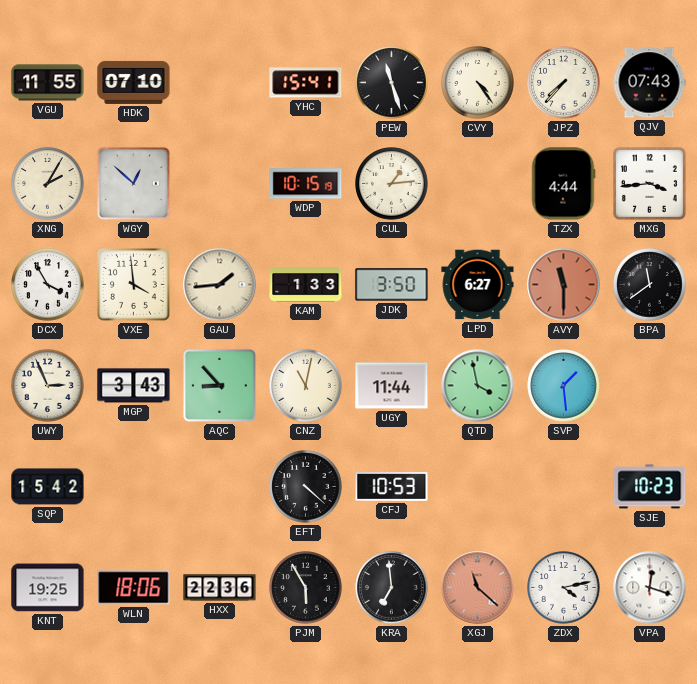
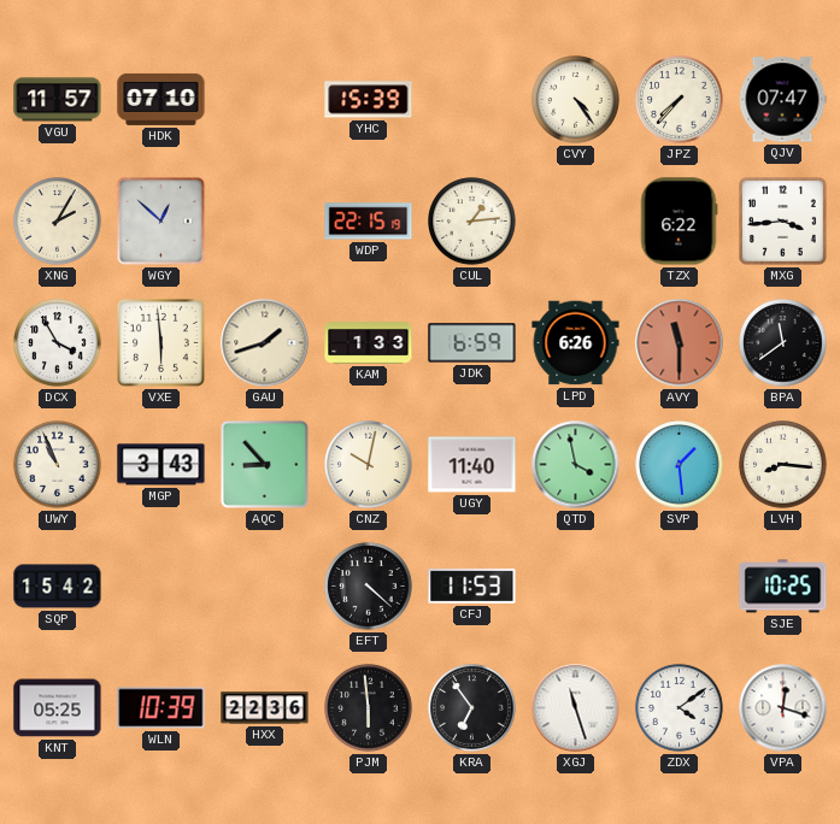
VGU: 11:55 -> 11:57
YHC: 15:41 -> 15:39
PEW: 11:27 -> none
QJV: 07:43 -> 07:47
WDP: 10:15 -> 22:15
TZX: 4:44 -> 6:22
VXE: 3:59 -> 5:59
GAU: 1:44 -> 1:42
JDK: 3:50 -> 6:59
LPD: 6:27 -> 6:26
UWY: 2:56 -> 10:56
CNZ: 11:02 -> 10:02
UGY: 11:44 -> 11:40
LVH: none -> 8:16
CFJ: 10:53 -> 11:53
SJE: 10:23 -> 10:25
KNT: 19:25 -> 05:25
WLN: 18:06 -> 10:39
PJM: 5:55 -> 5:59
KRA: 6:59 -> 6:54
XGJ: 11:22 -> 11:27
XGJ dial: salmon -> white
ZDX: 4:13 -> 4:09
